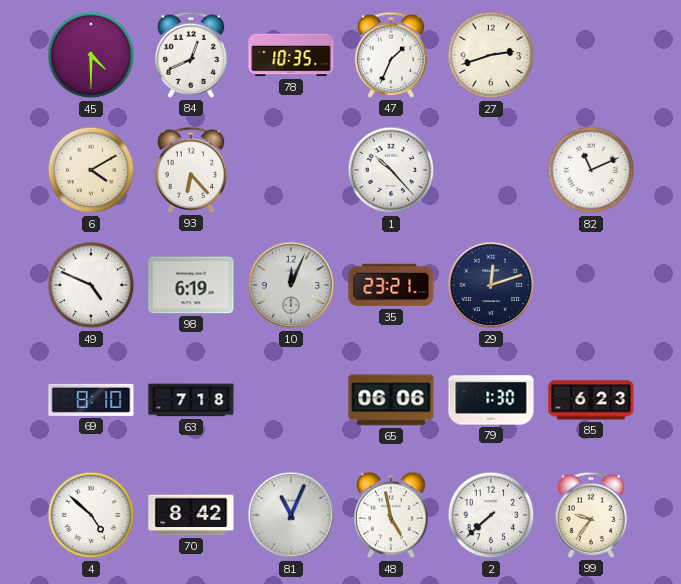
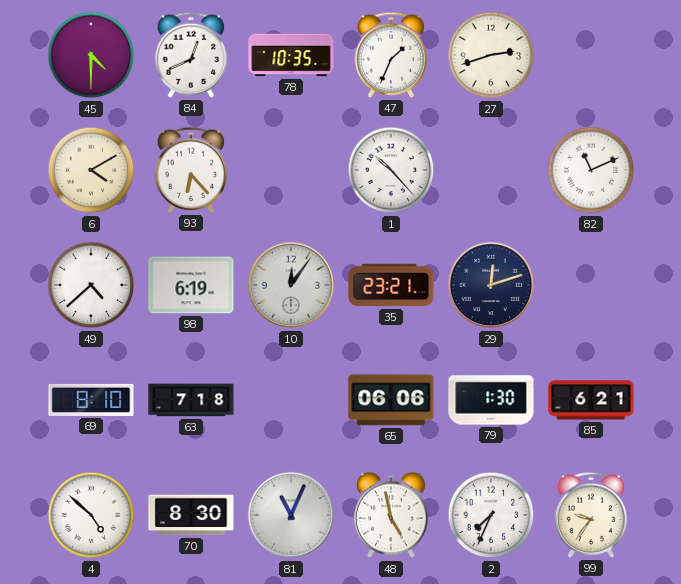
49: 4:49 -> 4:38
10: 12:04 -> 12:06
85: 6:23 -> 6:21
70: 8:42 -> 8:30
2: 7:38 -> 7:34
